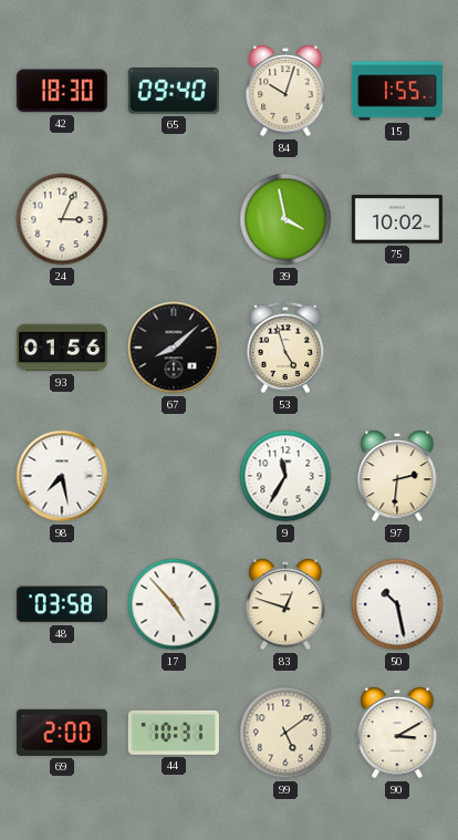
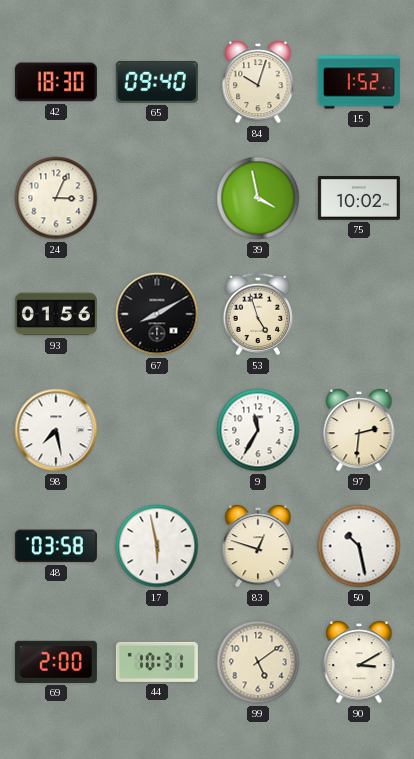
15: 1:55 -> 1:52
67: 8:08 -> 8:10
17: 4:53 -> 5:58
